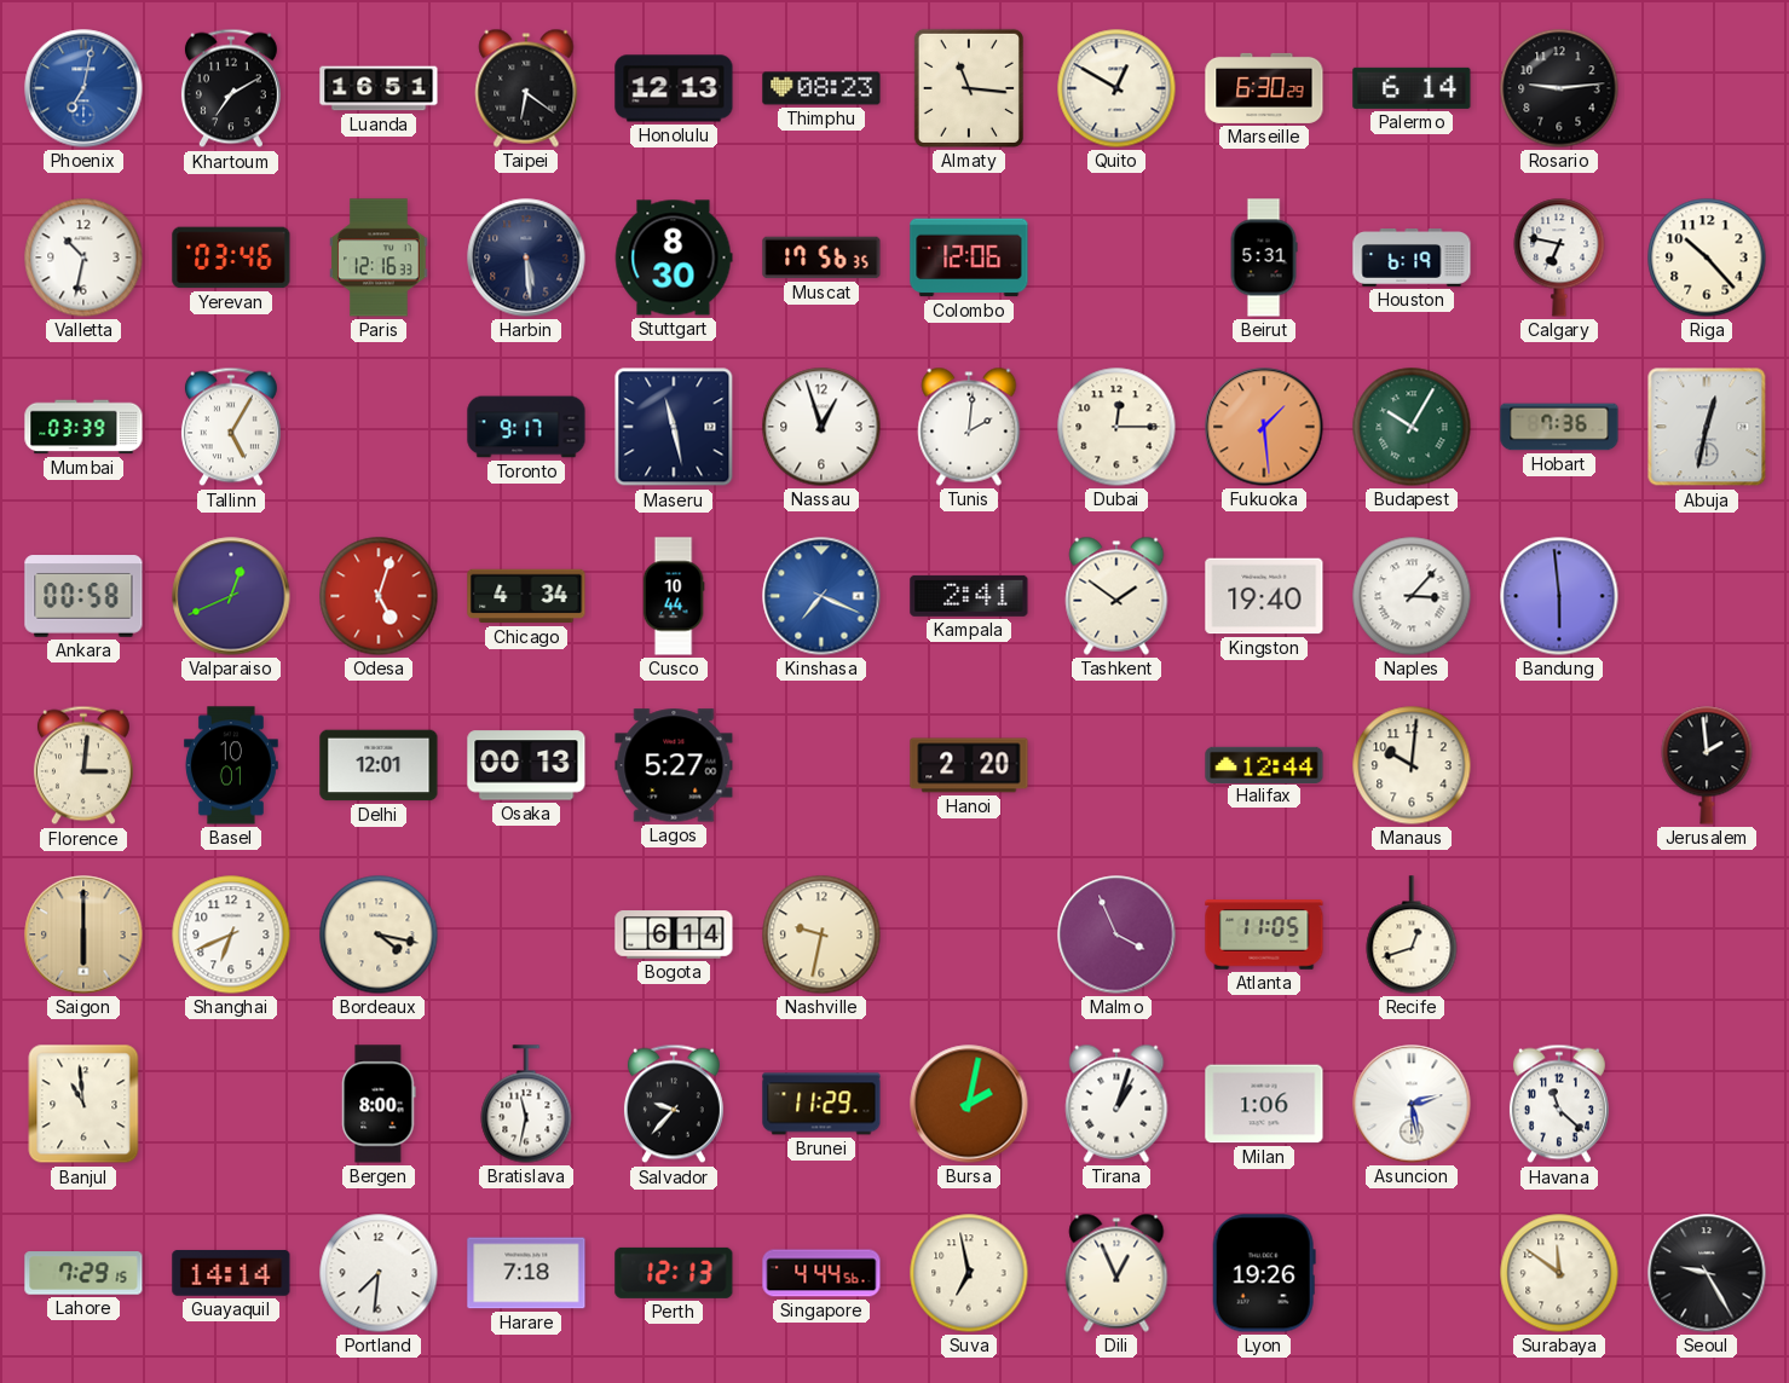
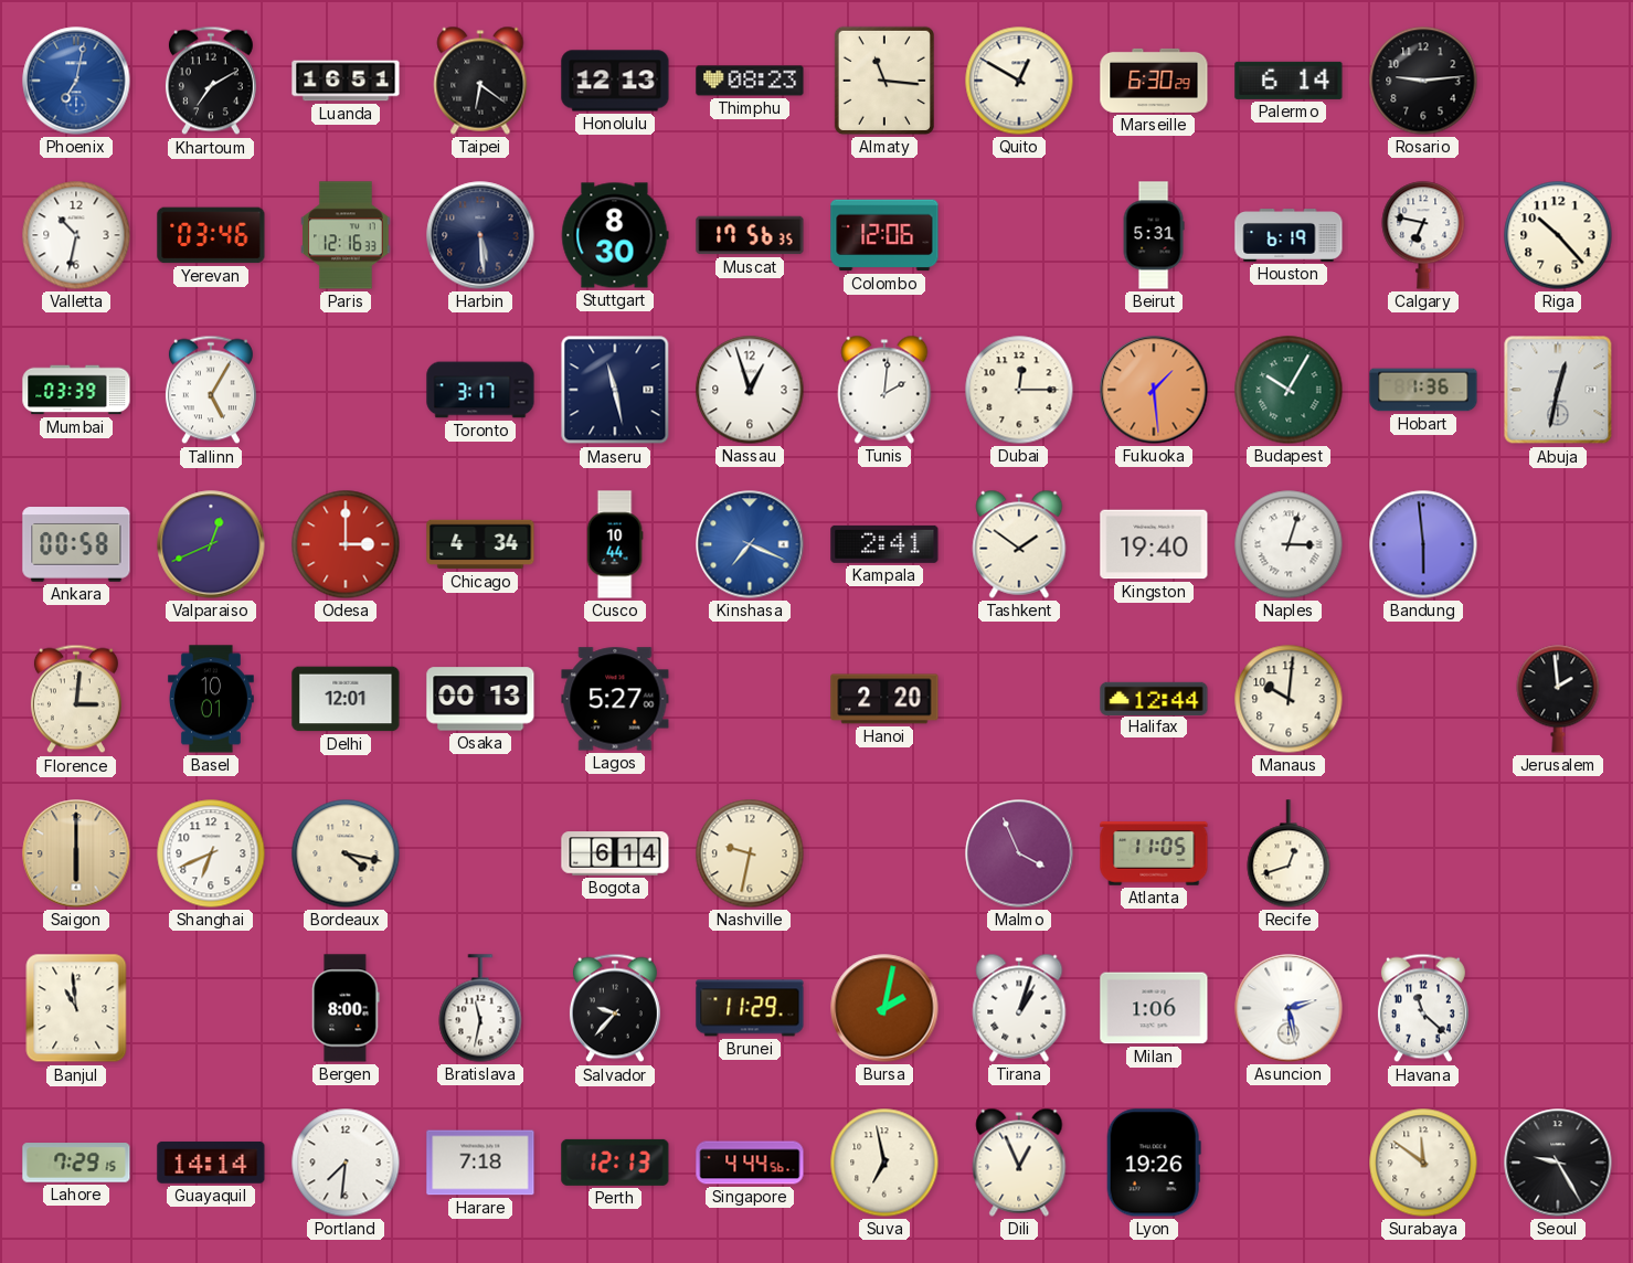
Toronto: 9:17 -> 3:17
Hobart: 7:36 -> 1:36
Odesa: 5:03 -> 3:00
Naples: 3:07 -> 3:03
